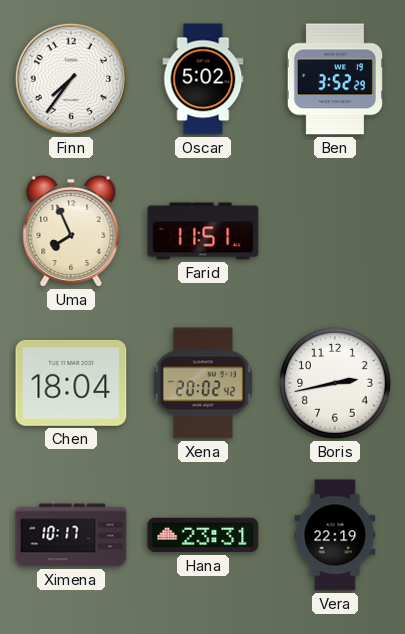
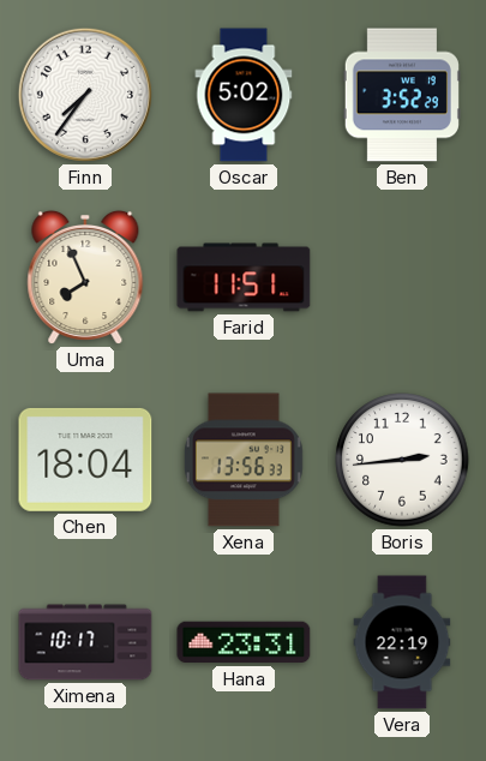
Xena: 20:02 -> 13:56
Boris: 2:43 -> 2:44
